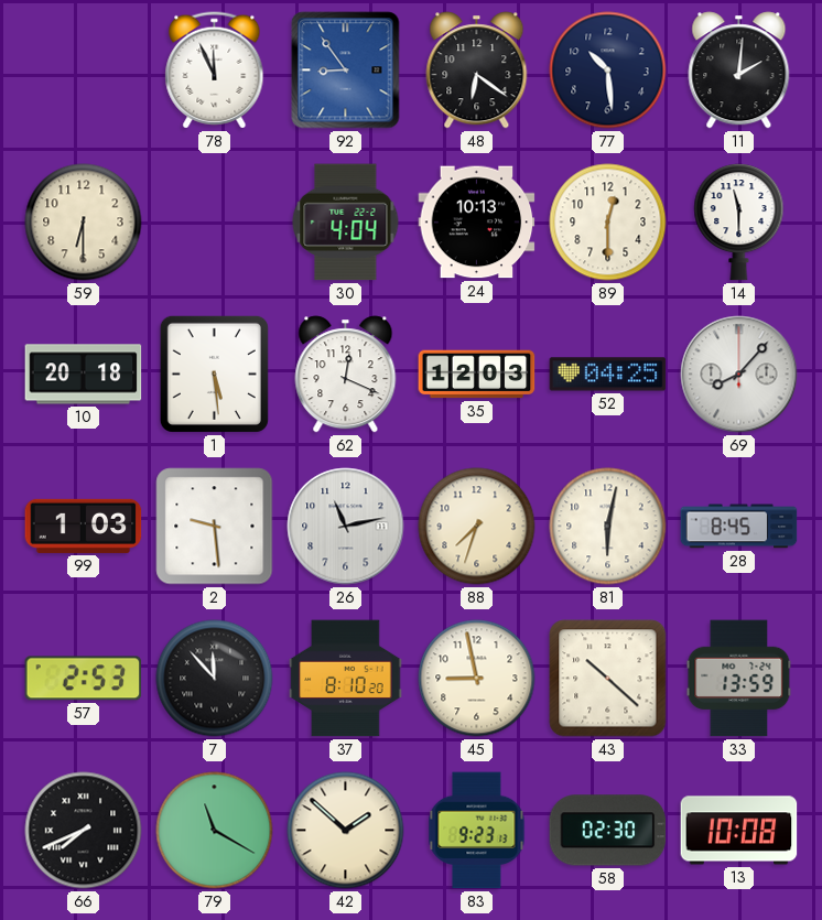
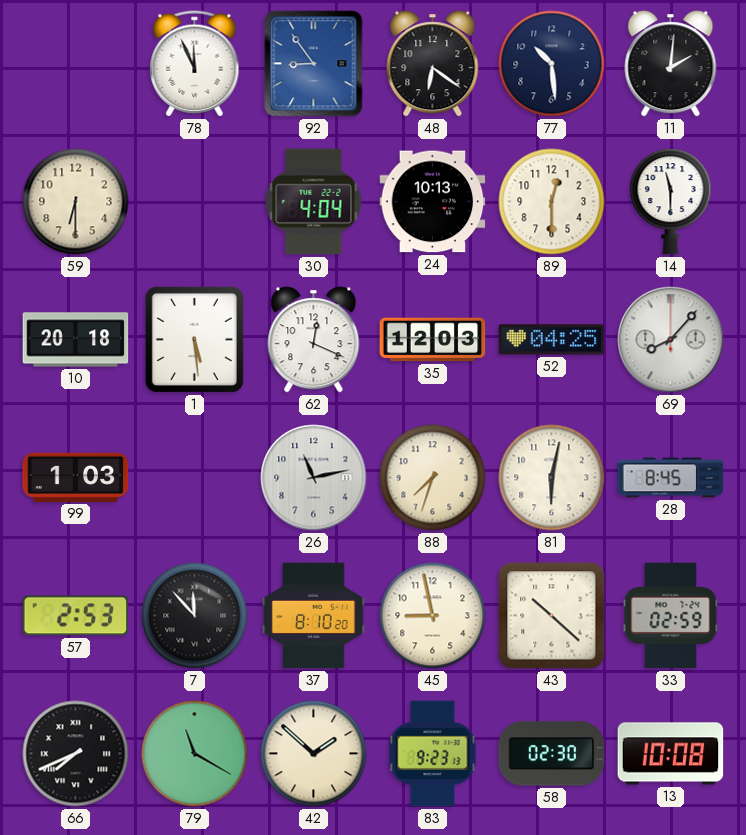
2: 9:29 -> none
33: 13:59 -> 02:59
